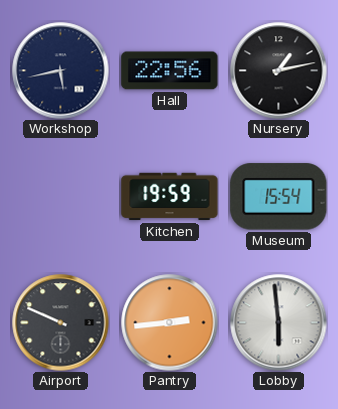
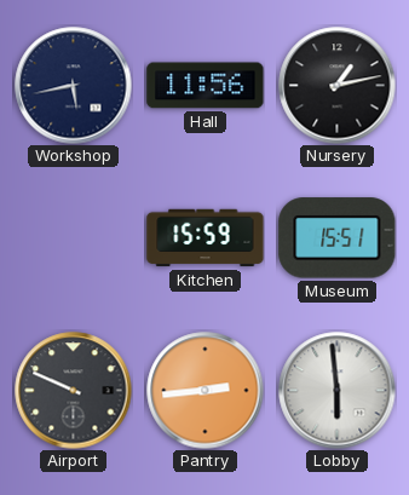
Hall: 22:56 -> 11:56
Kitchen: 19:59 -> 15:59
Museum: 15:54 -> 15:51
